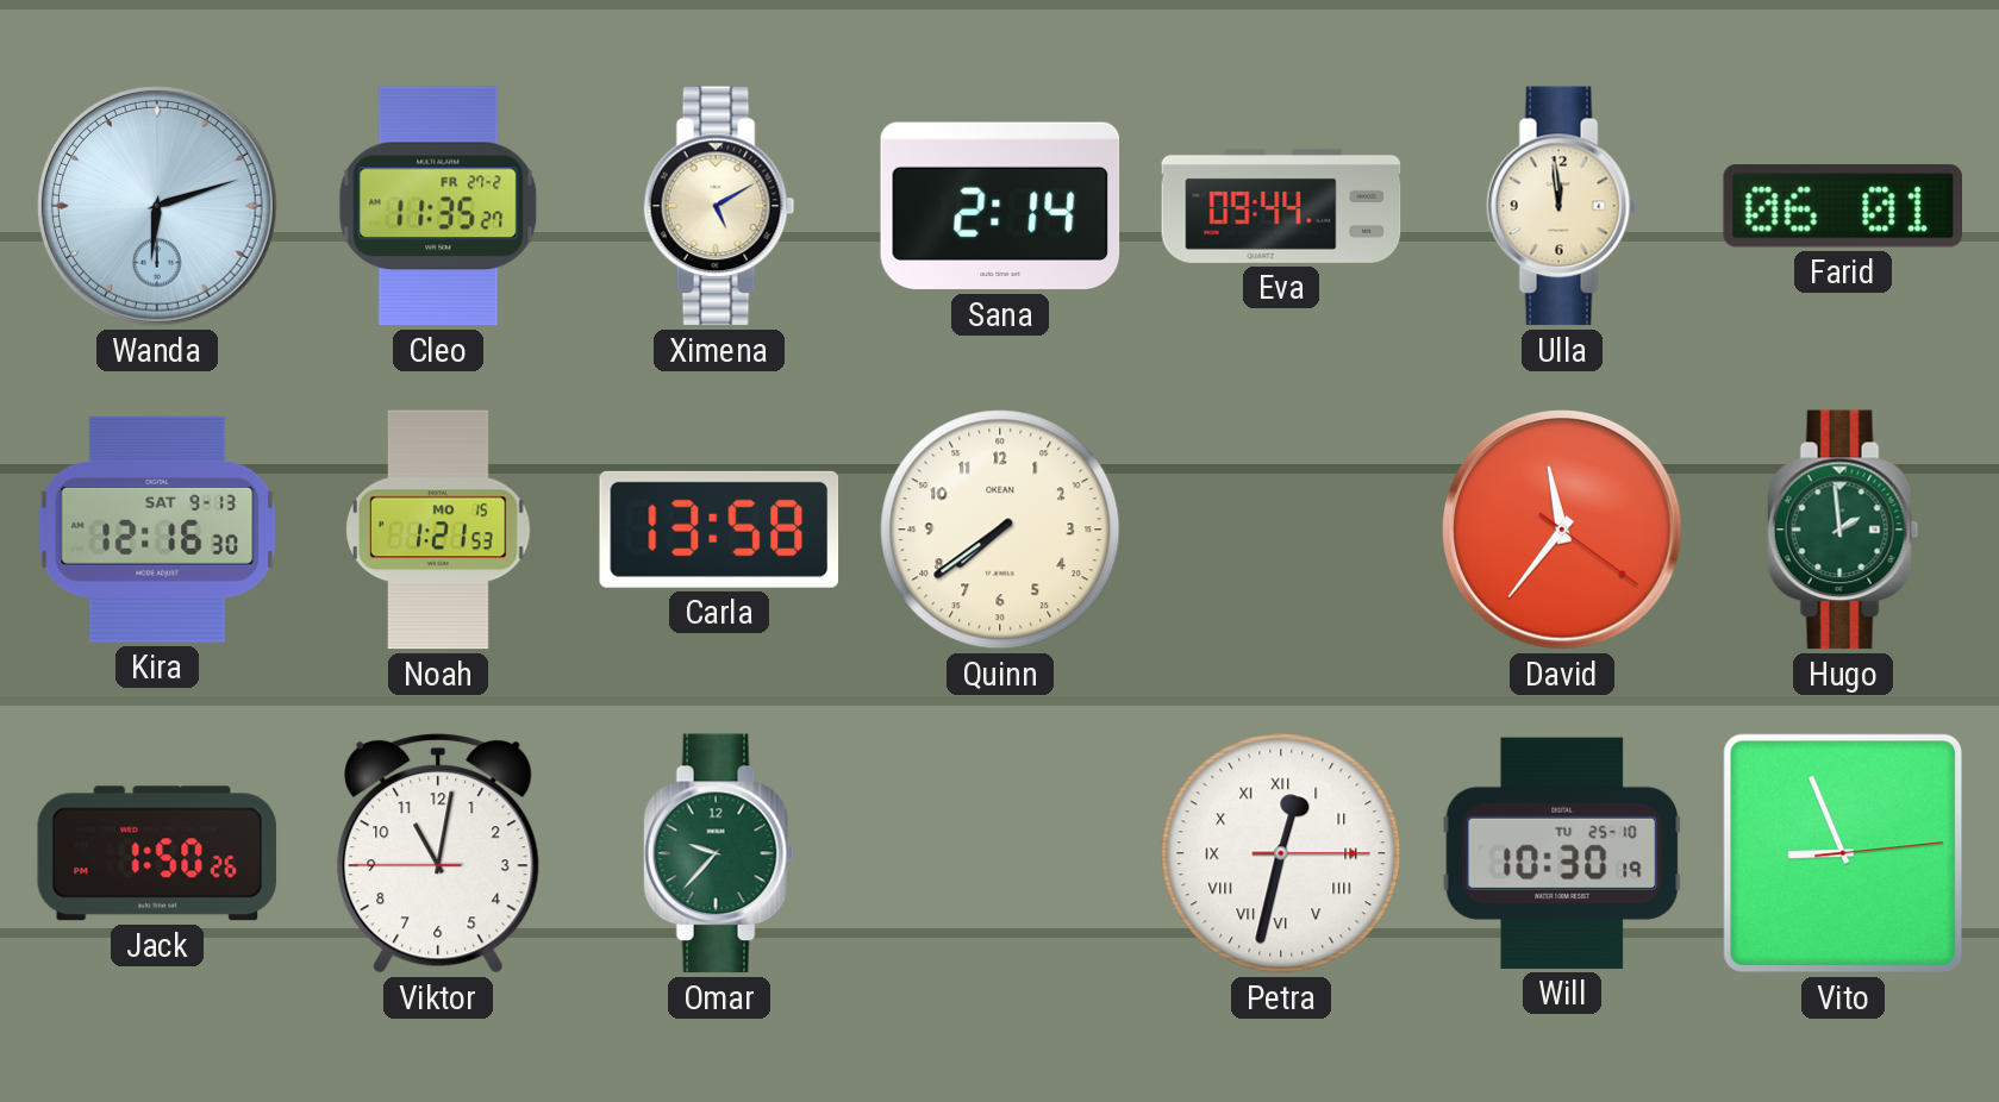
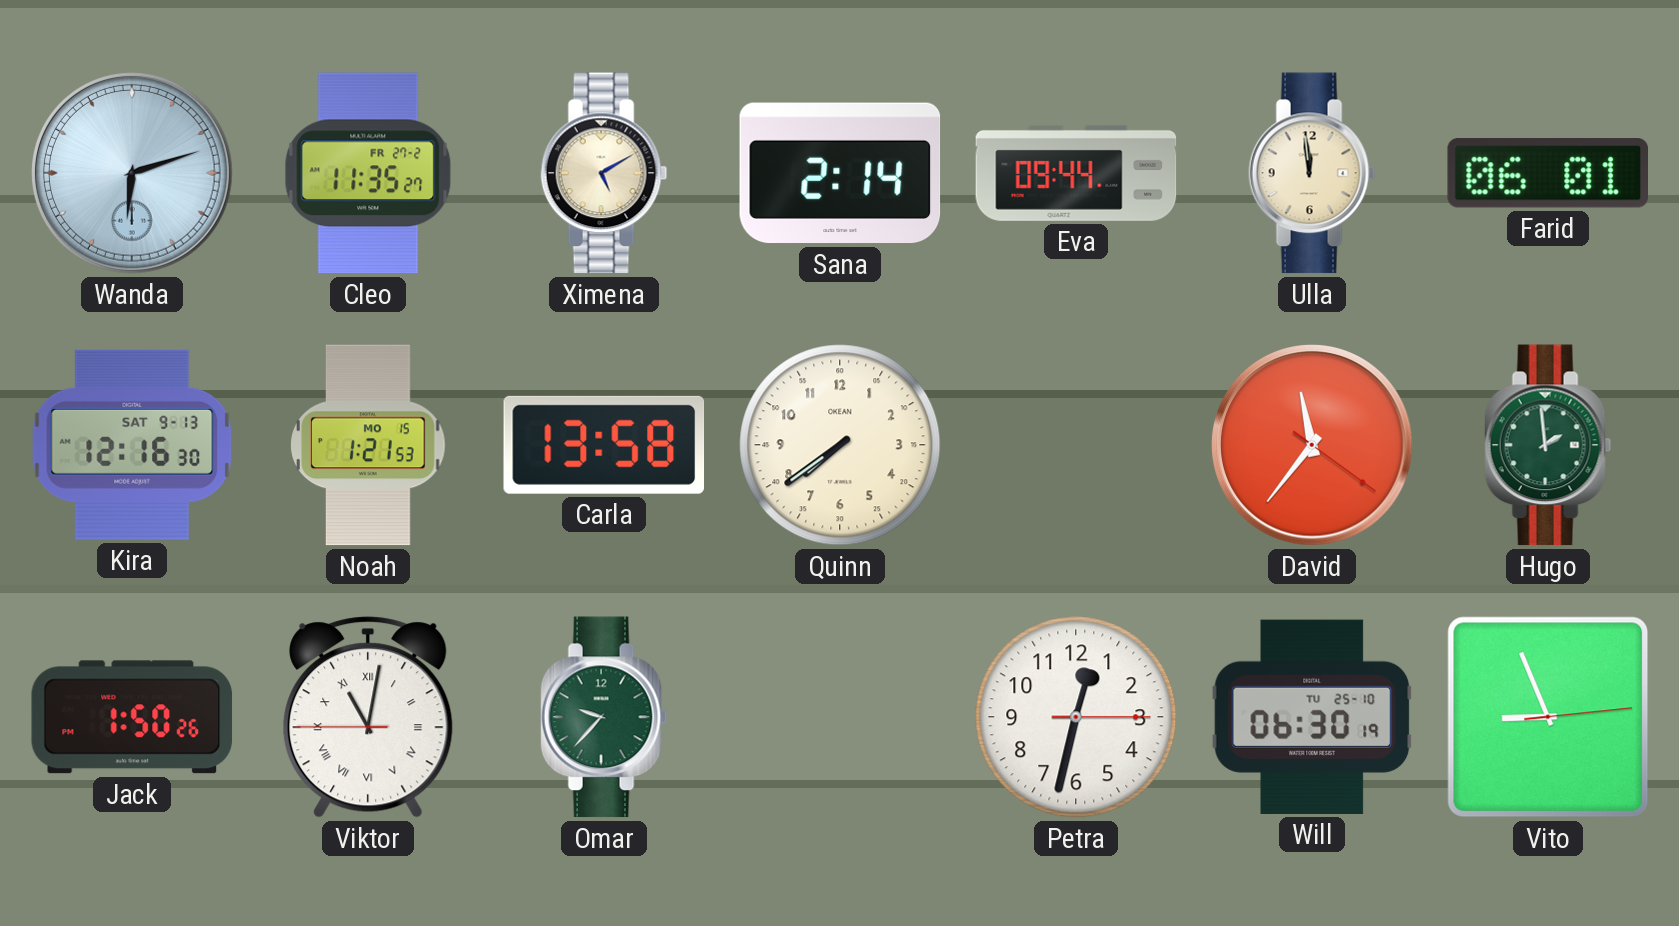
Viktor numerals: Arabic -> Roman
Petra numerals: Roman -> Arabic
Will: 10:30 -> 06:30
